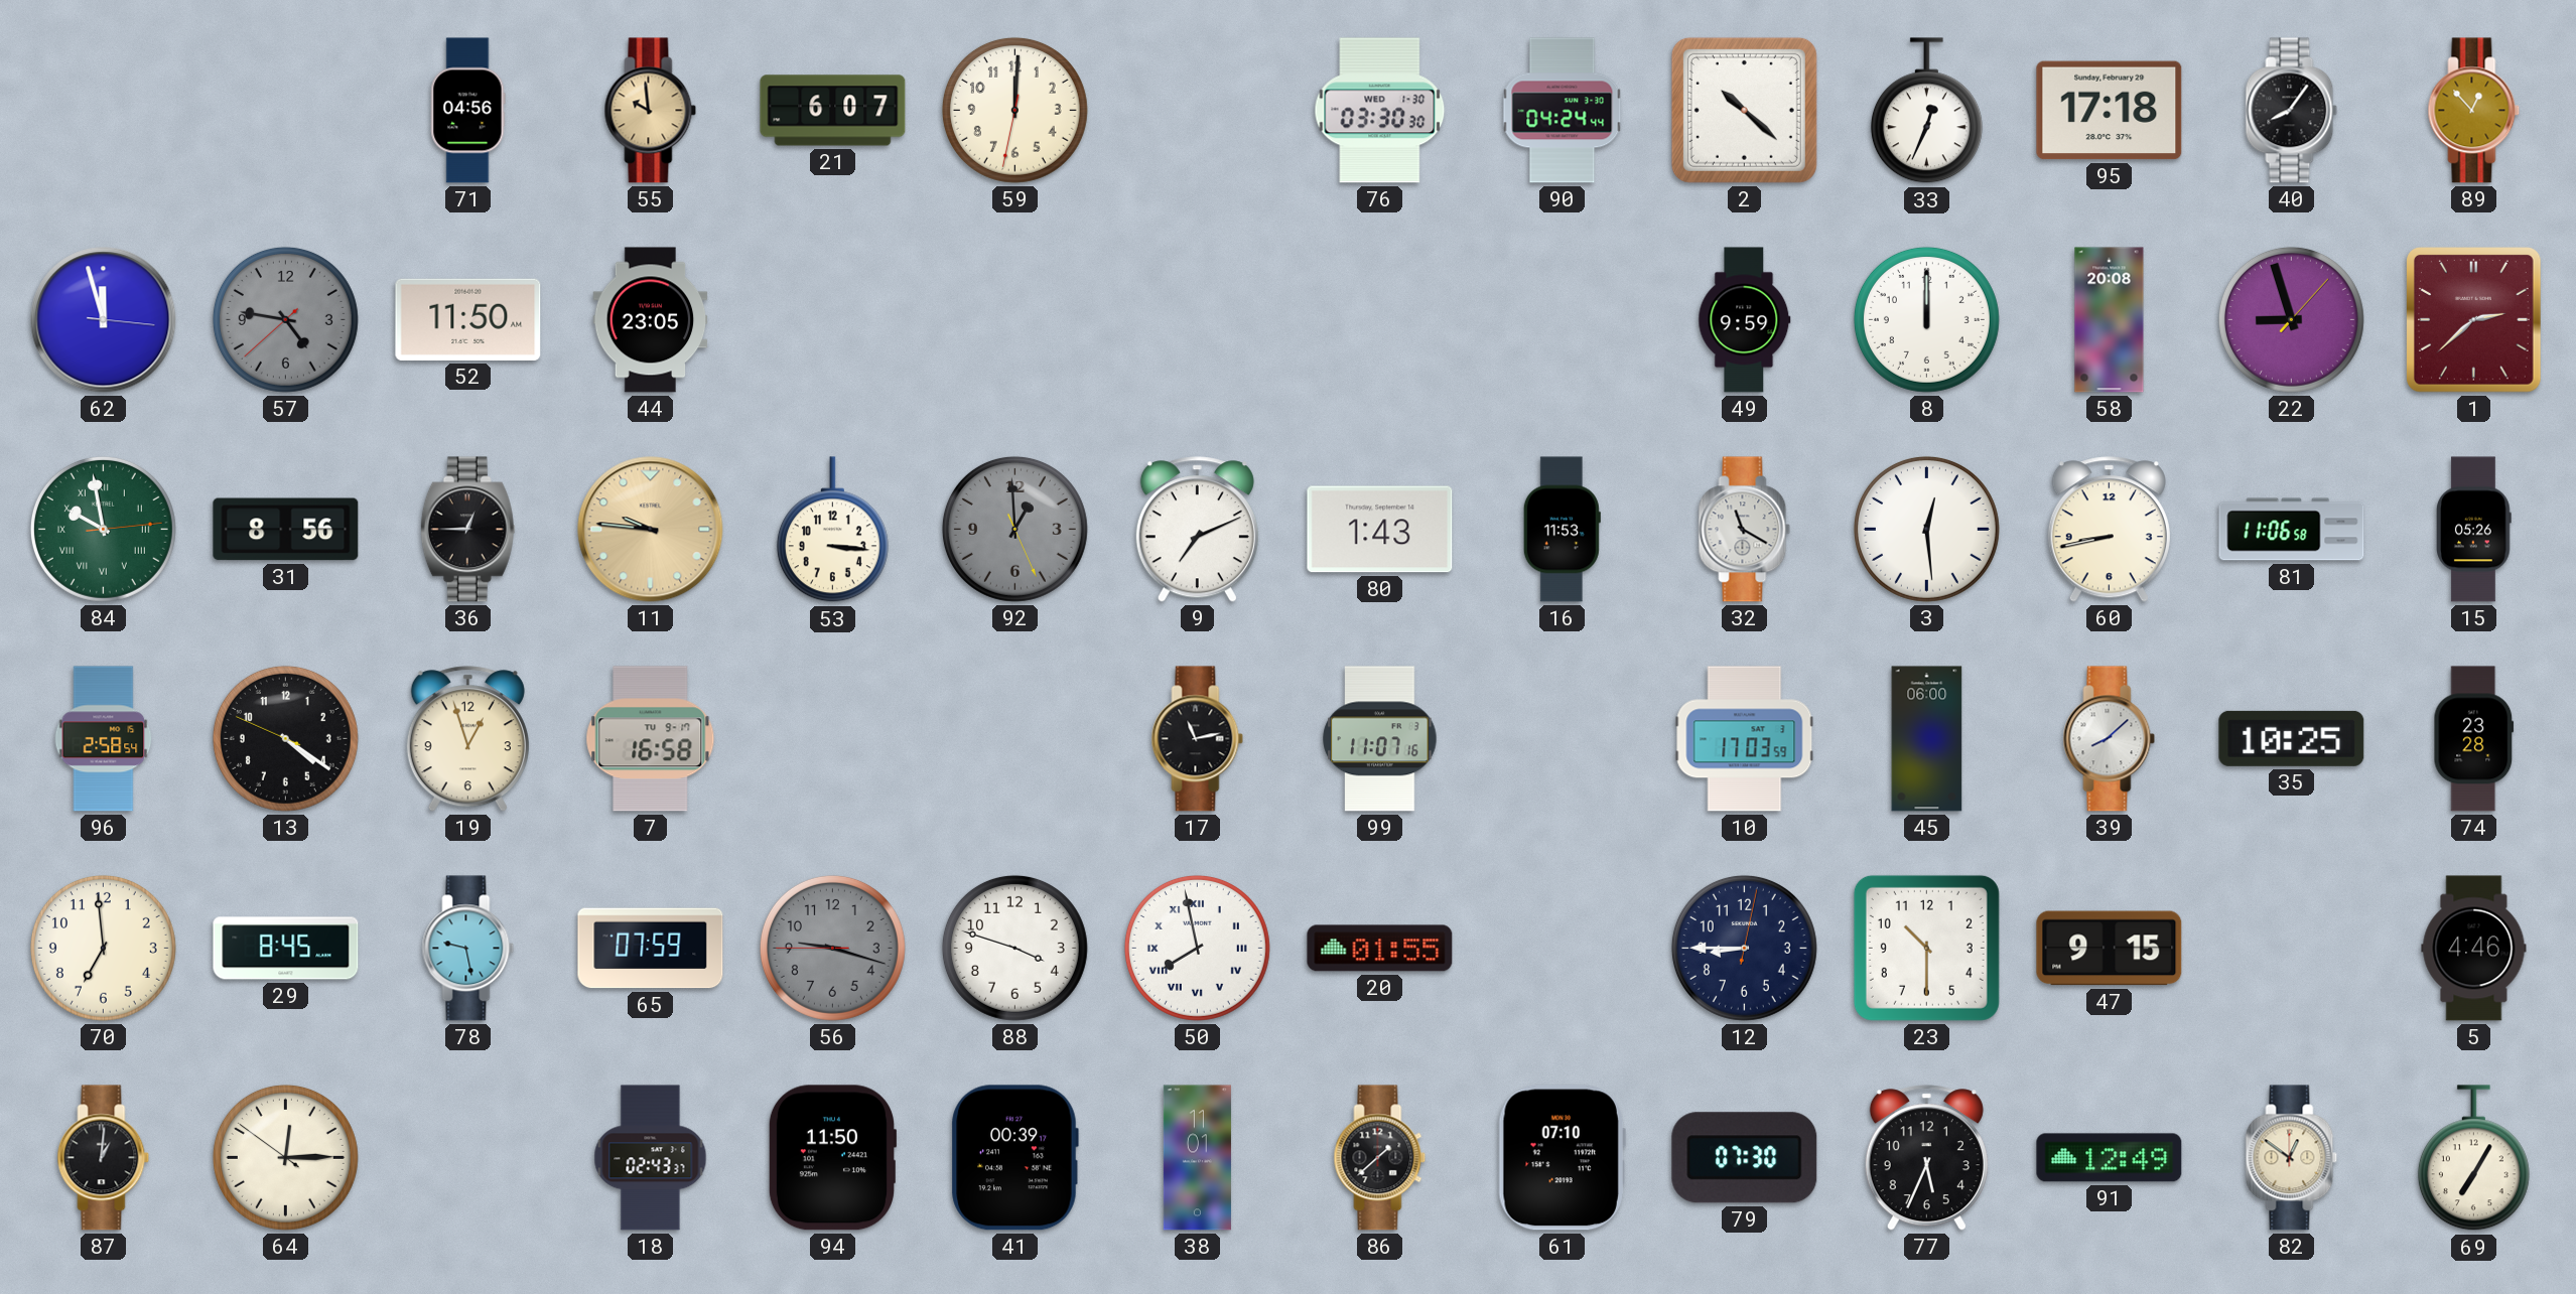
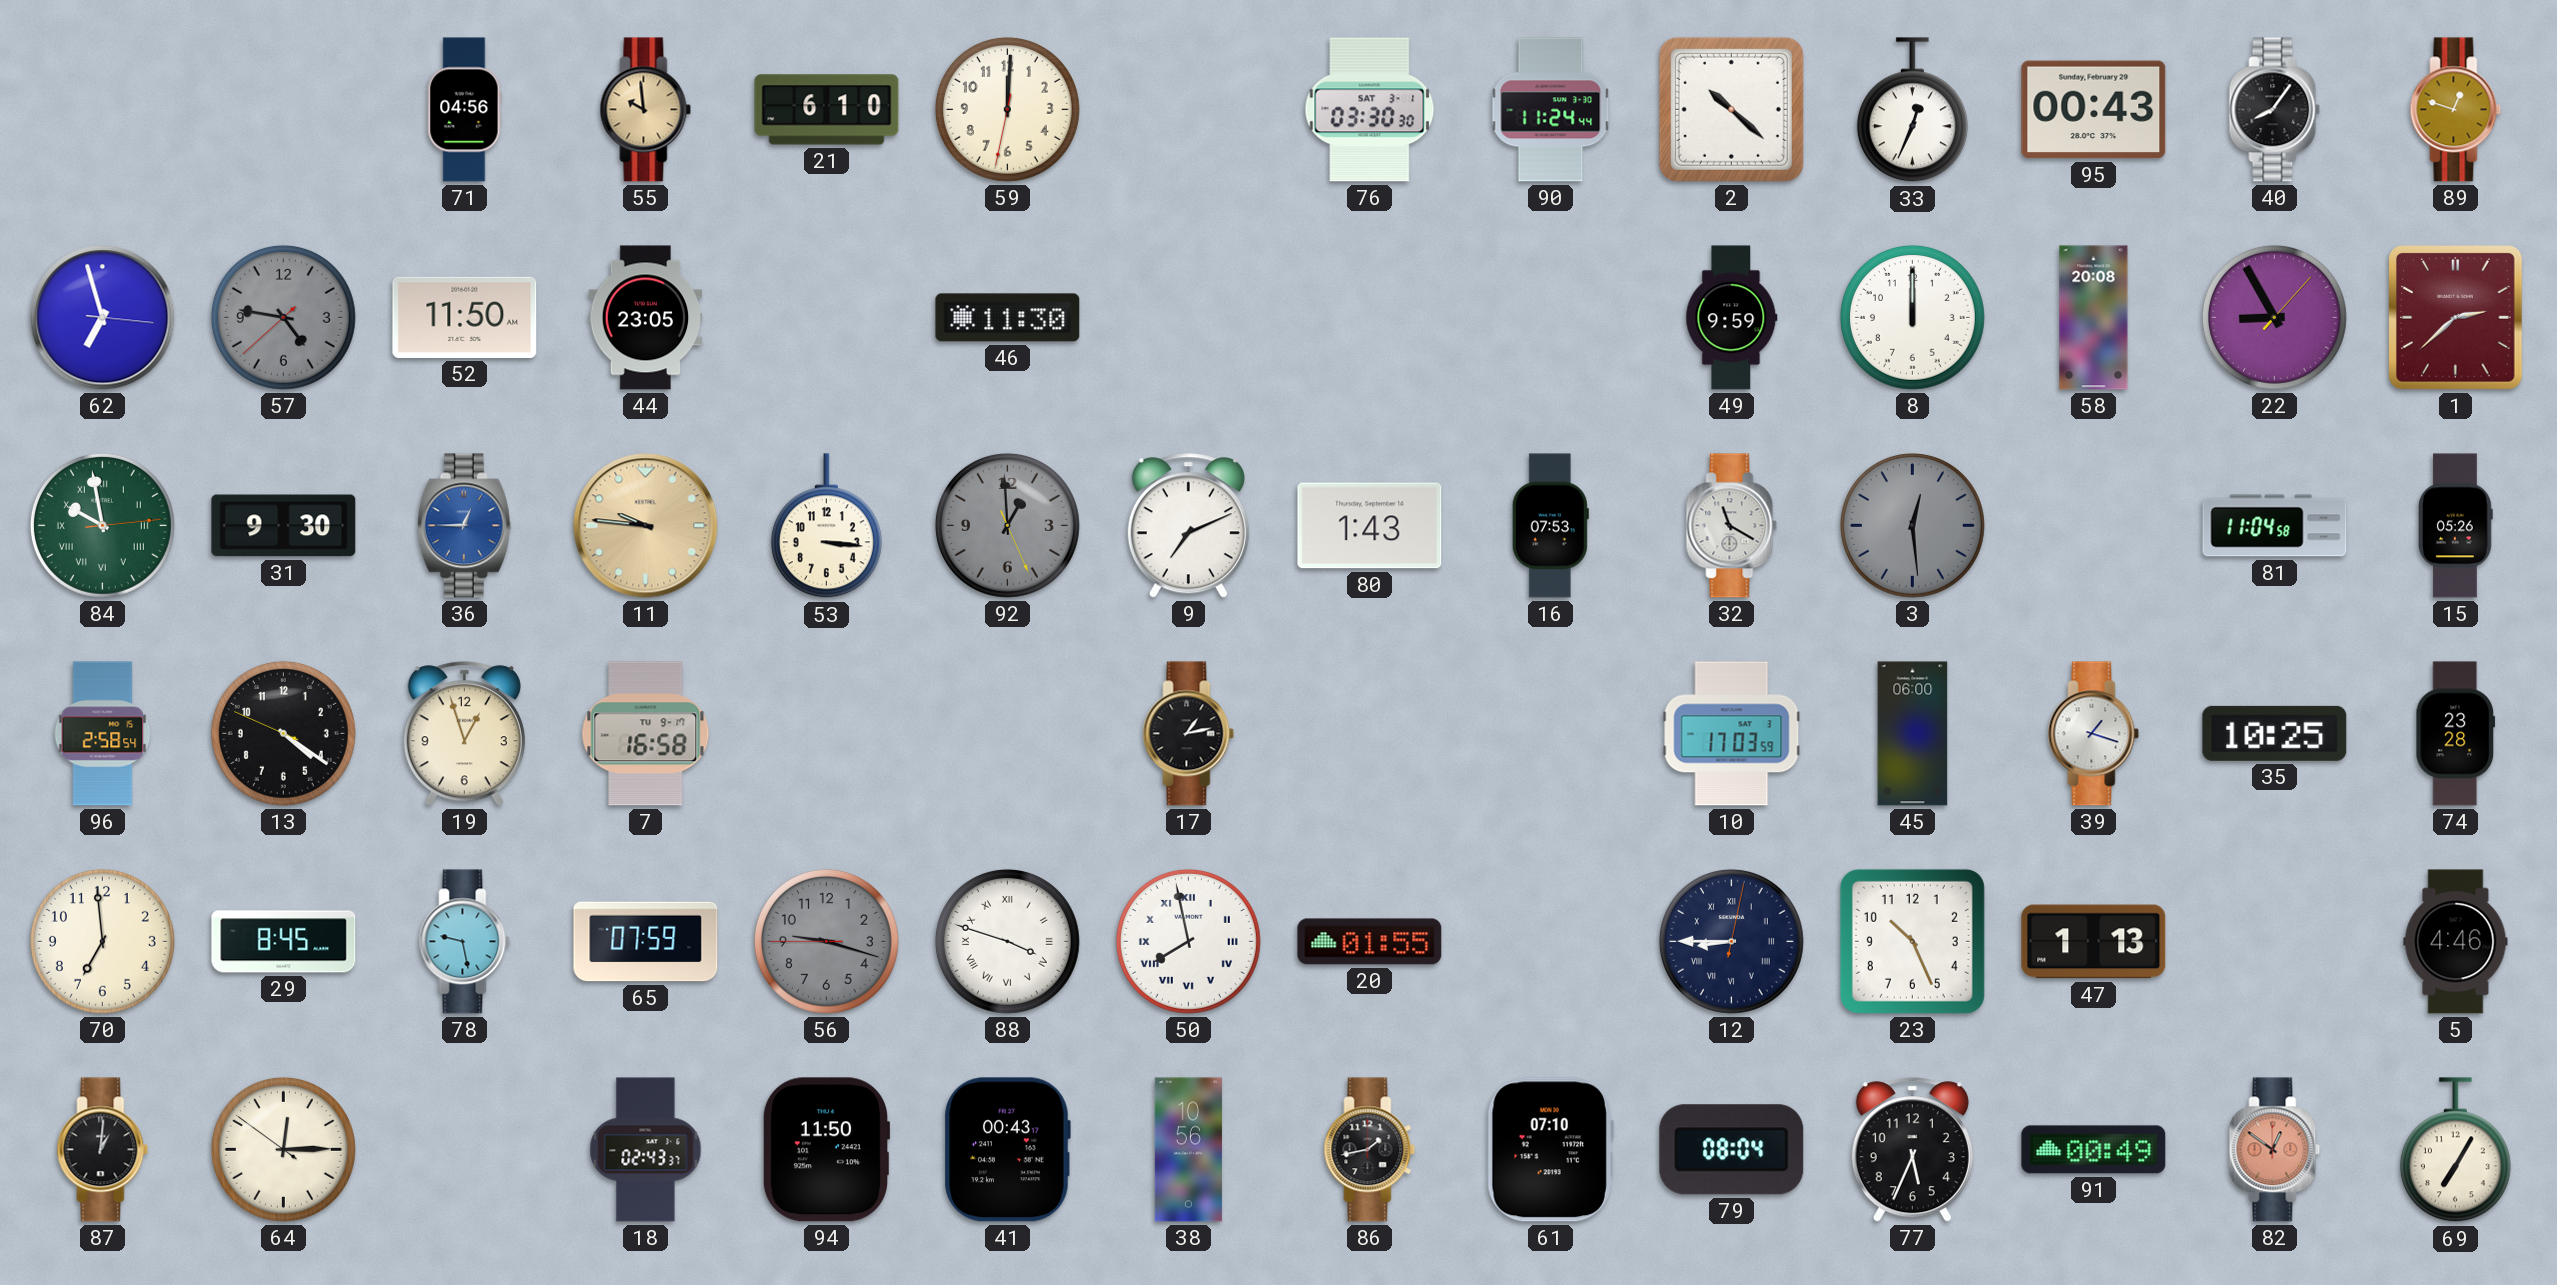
21: 6:07 -> 6:10
76 date: WED 1-30 -> SAT 3-1
90: 04:24 -> 11:24
95: 17:18 -> 00:43
89: 12:53 -> 12:48
62: 11:57 -> 6:57
46: none -> 11:30
22: 8:57 -> 8:55
31: 8:56 -> 9:30
36 dial: black -> blue
16: 11:53 -> 07:53
3 dial: white -> grey
60: 8:43 -> none
81: 11:06 -> 11:04
17: 11:13 -> 1:13
99: 11:07 -> none
39: 8:08 -> 1:18
88 numerals: Arabic -> Roman
12 numerals: Arabic -> Roman
23: 10:30 -> 10:26
47: 9:15 -> 1:13
41: 00:39 -> 00:43
38: 11:01 -> 10:56
86: 1:38 -> 1:43
79: 07:30 -> 08:04
91: 12:49 -> 00:49
82 dial: cream -> salmon
